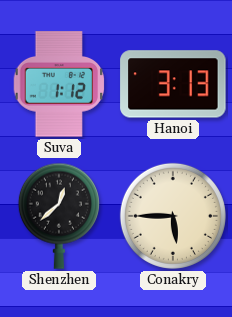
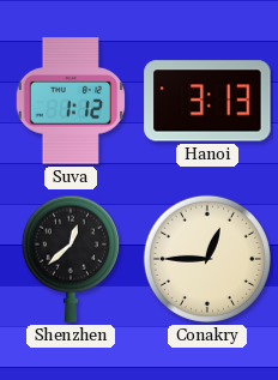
Conakry: 5:45 -> 12:45
